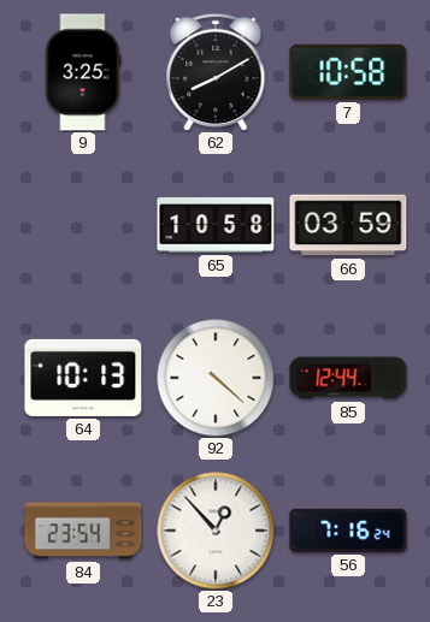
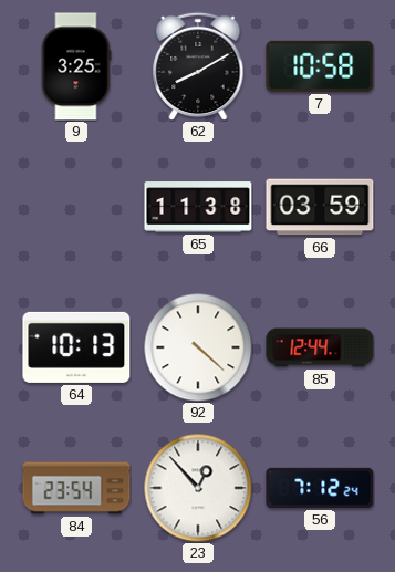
65: 10:58 -> 11:38
56: 7:16 -> 7:12
